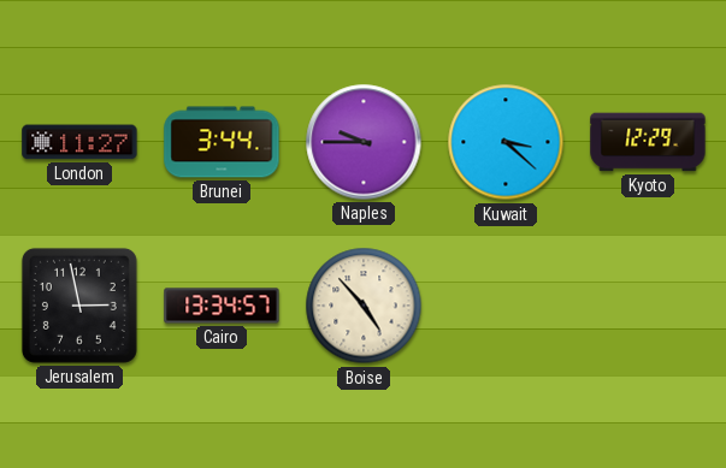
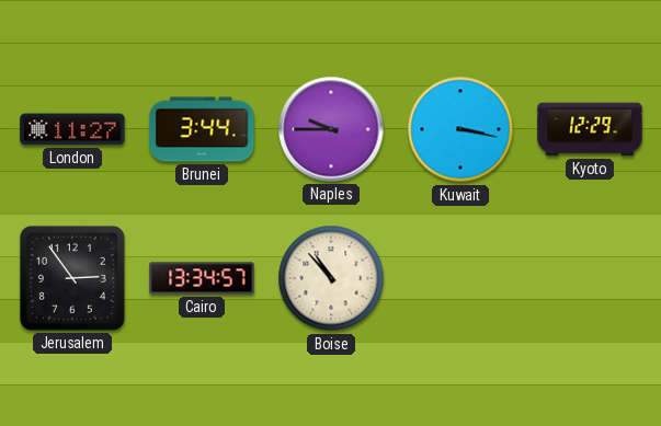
Kuwait: 3:22 -> 3:17
Jerusalem: 2:58 -> 2:54
Boise: 4:53 -> 10:53
